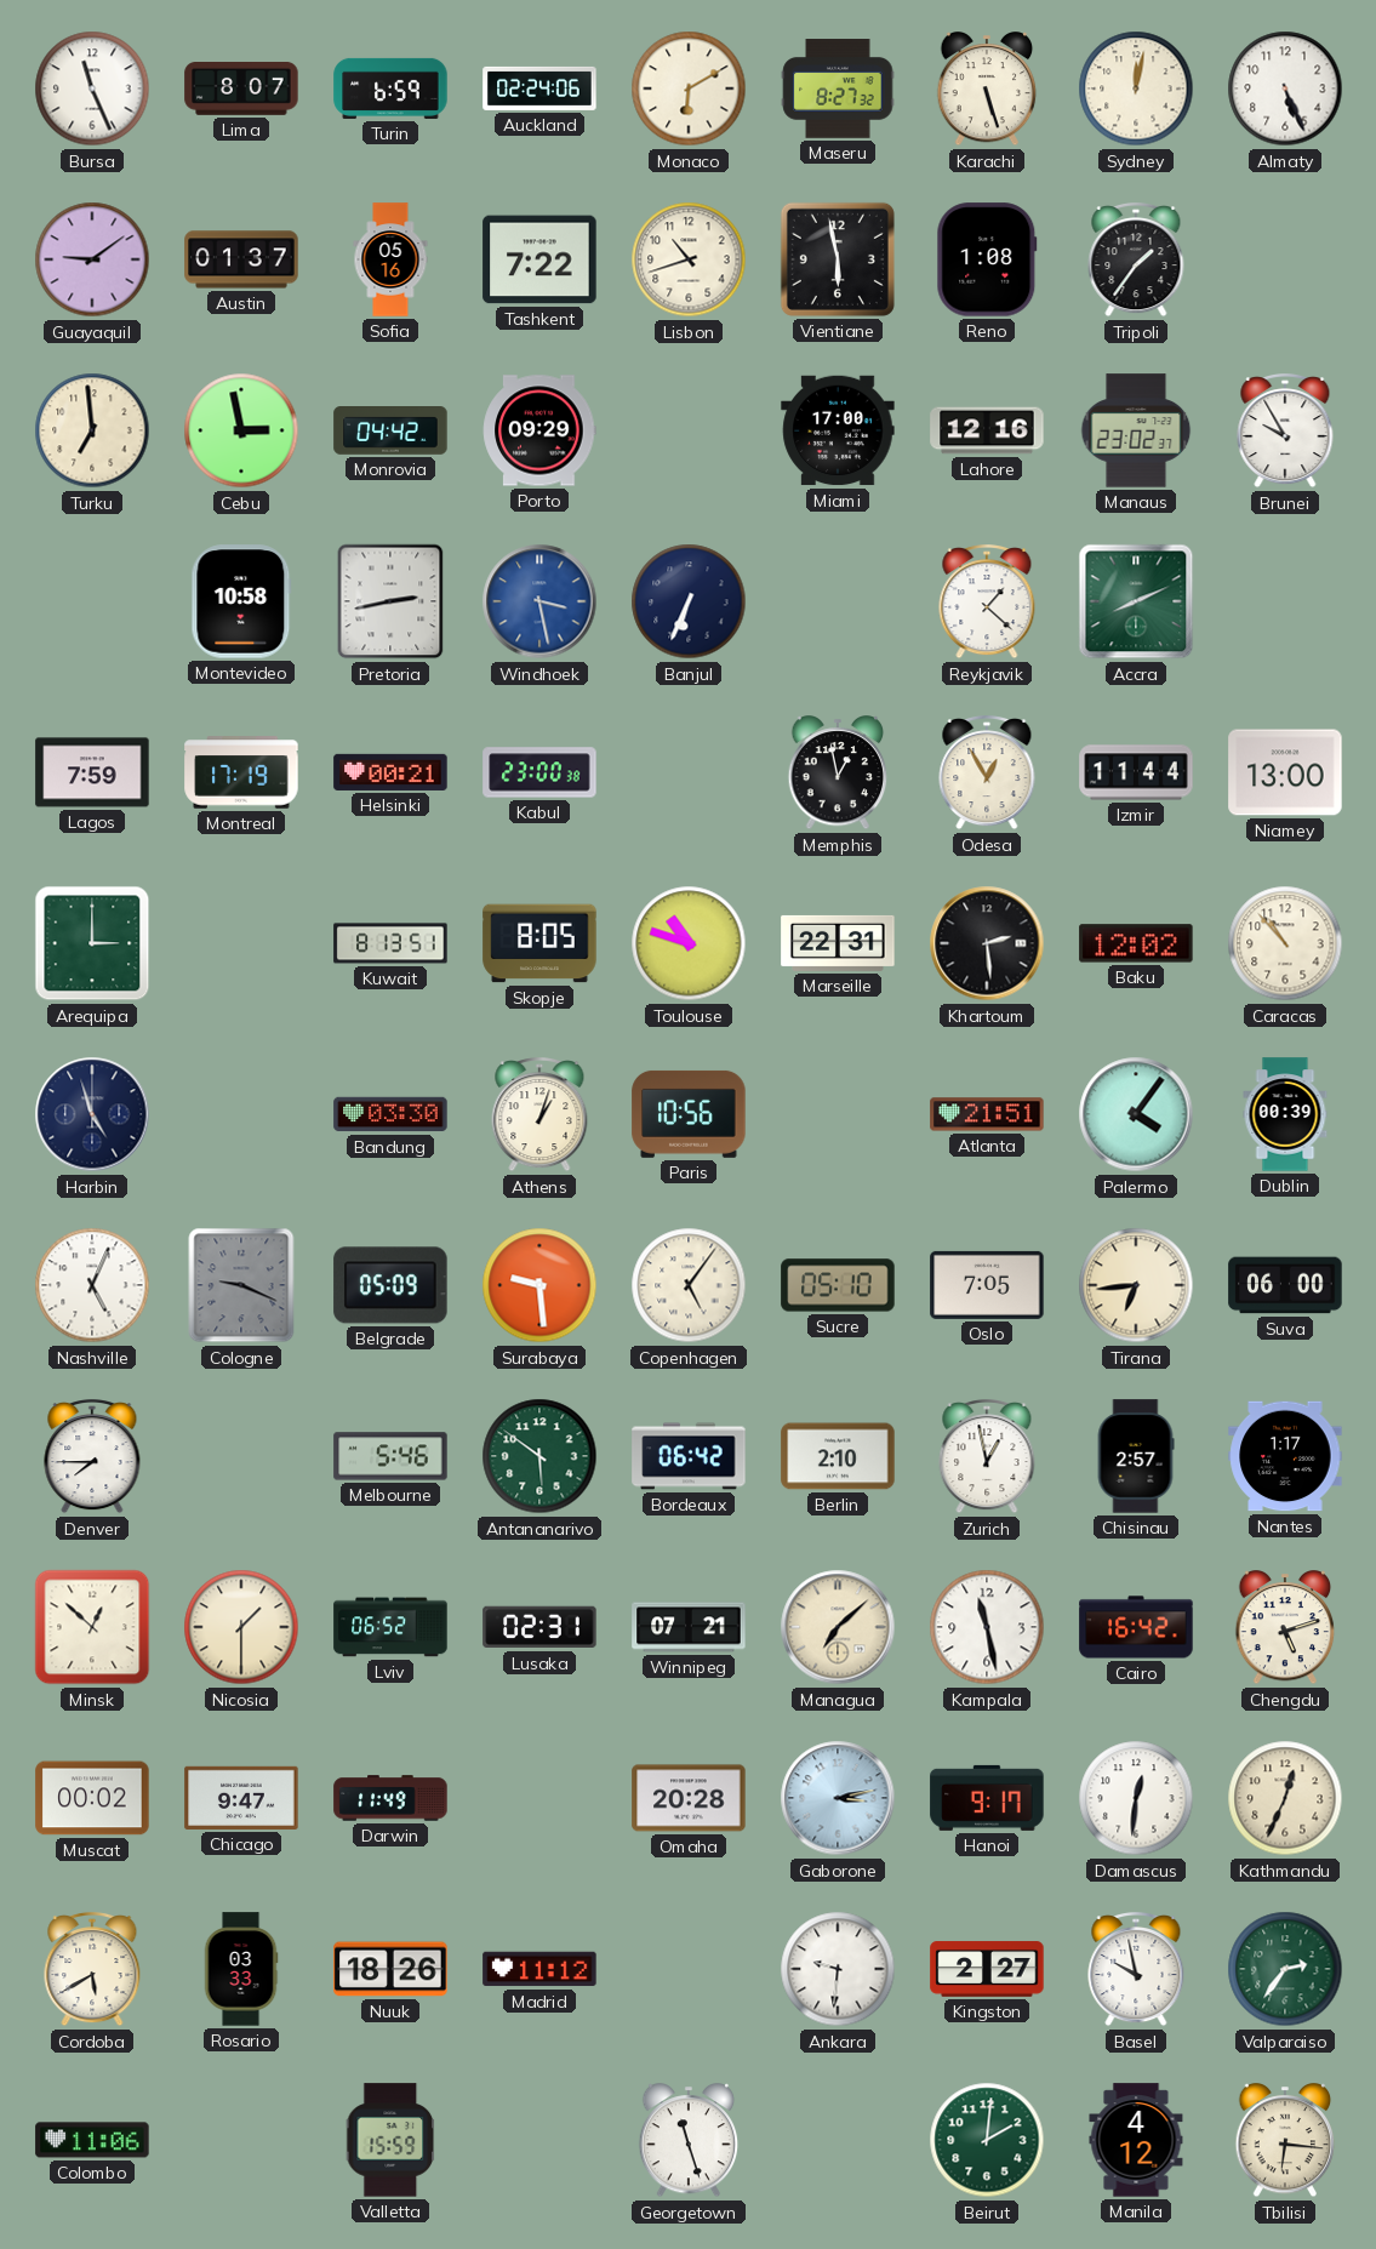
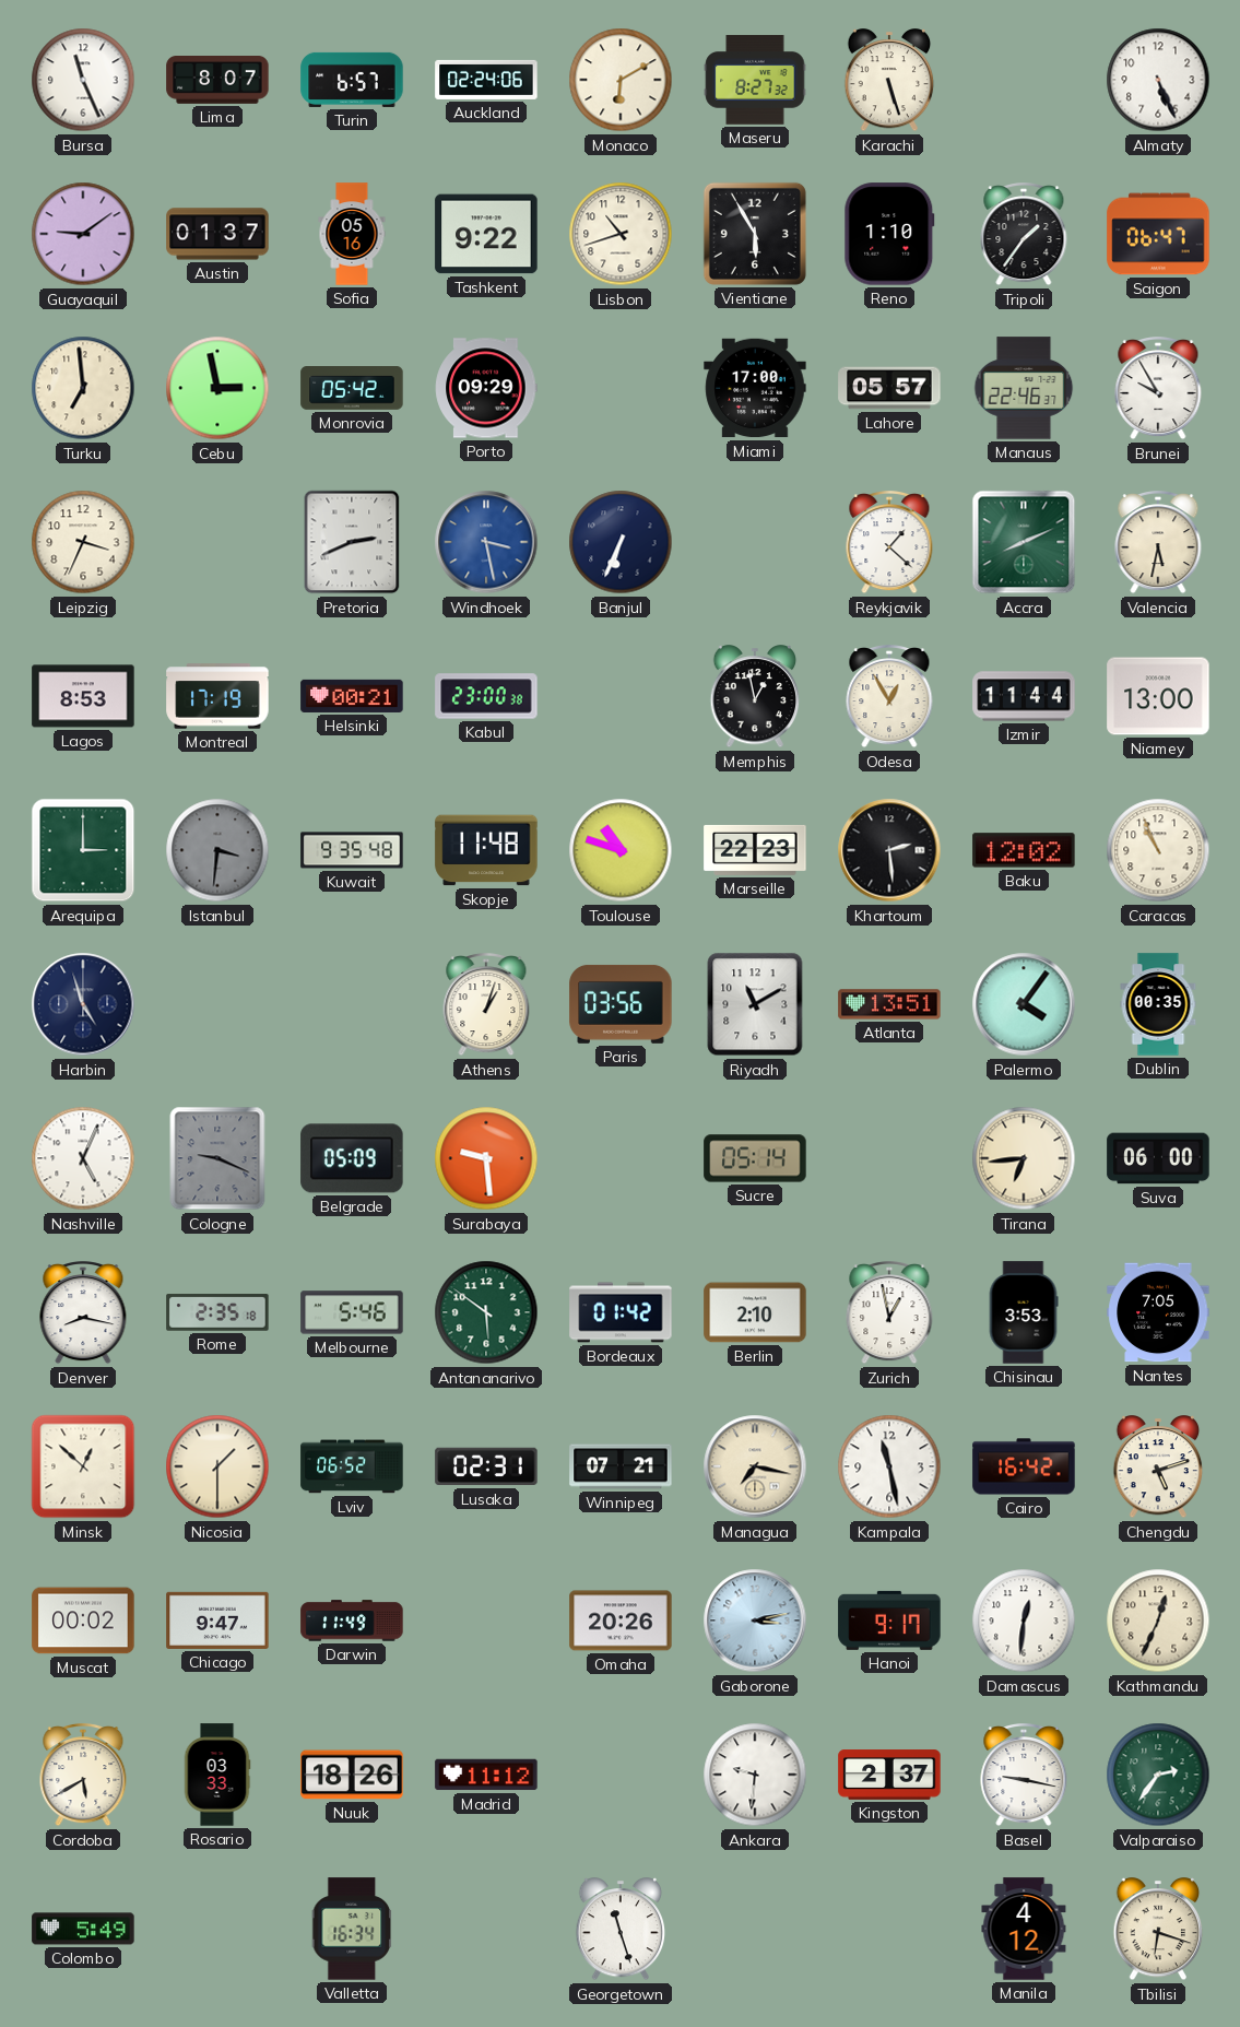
Turin: 6:59 -> 6:57
Sydney: 12:02 -> none
Tashkent: 7:22 -> 9:22
Vientiane: 5:58 -> 5:55
Reno: 1:08 -> 1:10
Saigon: none -> 06:47
Monrovia: 04:42 -> 05:42
Lahore: 12:16 -> 05:57
Manaus: 23:02 -> 22:46
Leipzig: none -> 3:34
Montevideo: 10:58 -> none
Pretoria: 2:43 -> 2:41
Valencia: none -> 5:32
Lagos: 7:59 -> 8:53
Istanbul: none -> 3:31
Kuwait: 8:13 -> 9:35
Skopje: 8:05 -> 11:48
Marseille: 22:31 -> 22:23
Caracas: 10:53 -> 10:56
Bandung: 03:30 -> none
Paris: 10:56 -> 03:56
Riyadh: none -> 11:10
Atlanta: 21:51 -> 13:51
Dublin: 00:39 -> 00:35
Copenhagen: 5:06 -> none
Sucre: 05:10 -> 05:14
Oslo: 7:05 -> none
Denver: 7:45 -> 8:17
Rome: none -> 2:35
Bordeaux: 06:42 -> 01:42
Chisinau: 2:57 -> 3:53
Nantes: 1:17 -> 7:05
Managua: 7:08 -> 7:17
Omaha: 20:28 -> 20:26
Kingston: 2:27 -> 2:37
Basel: 9:58 -> 9:17
Colombo: 11:06 -> 5:49
Valletta: 15:59 -> 16:34
Beirut: 2:01 -> none
Tbilisi: 6:16 -> 6:18
